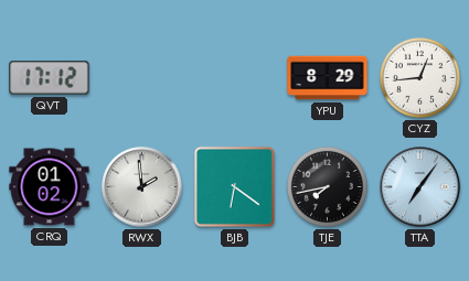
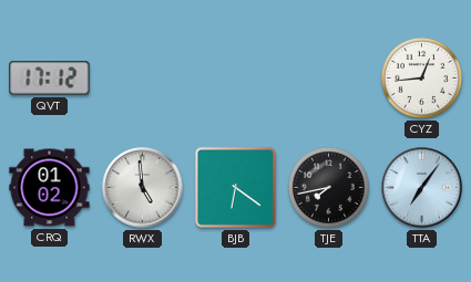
YPU: 8:29 -> none
RWX: 1:59 -> 4:59
